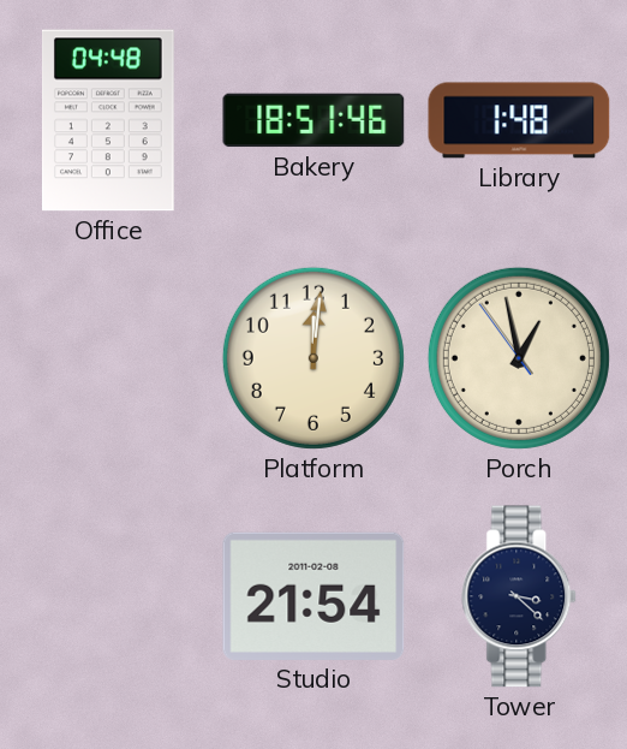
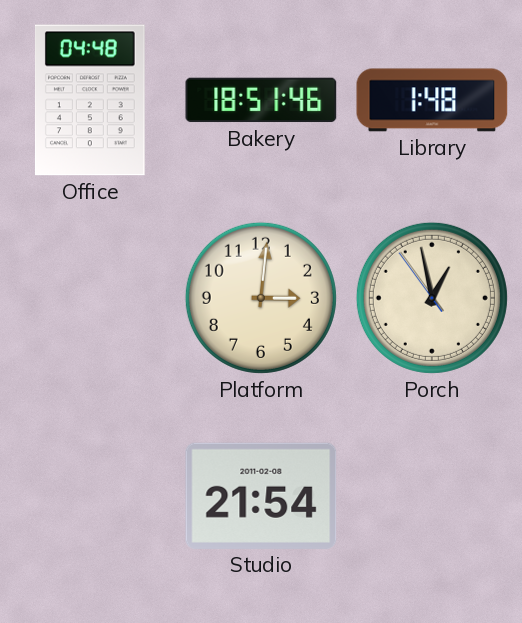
Platform: 12:01 -> 3:01
Tower: 3:22 -> none
